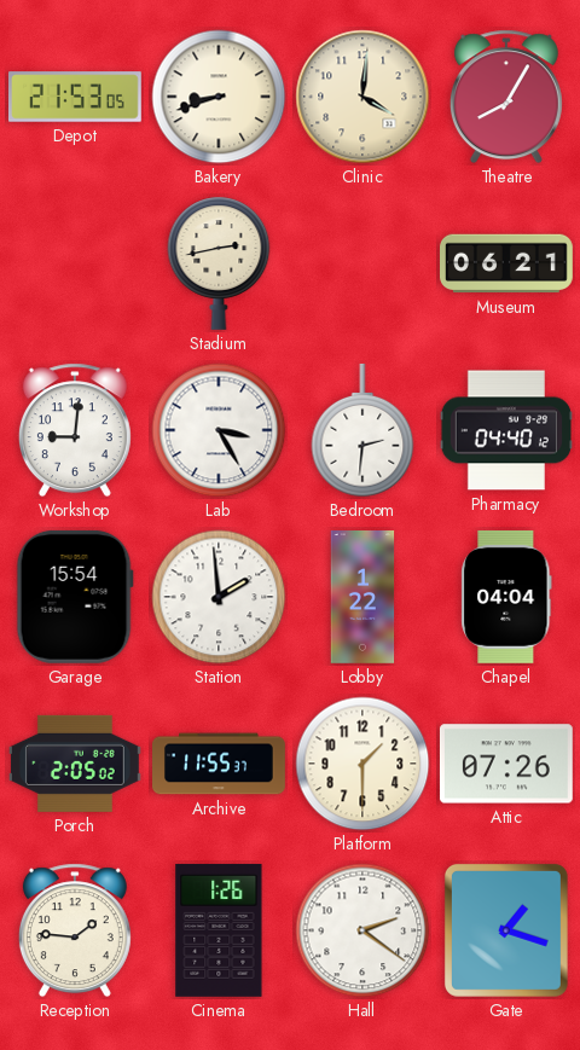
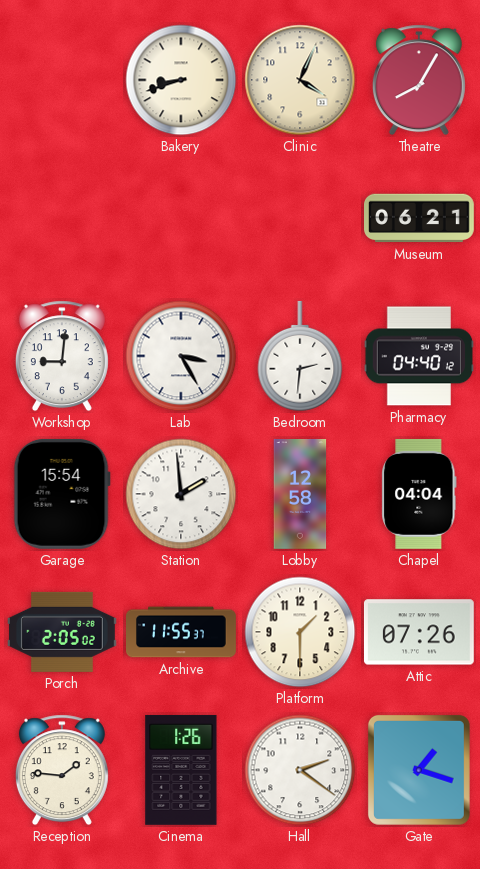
Depot: 21:53 -> none
Clinic: 4:01 -> 4:04
Stadium: 2:43 -> none
Lobby: 1:22 -> 12:58
